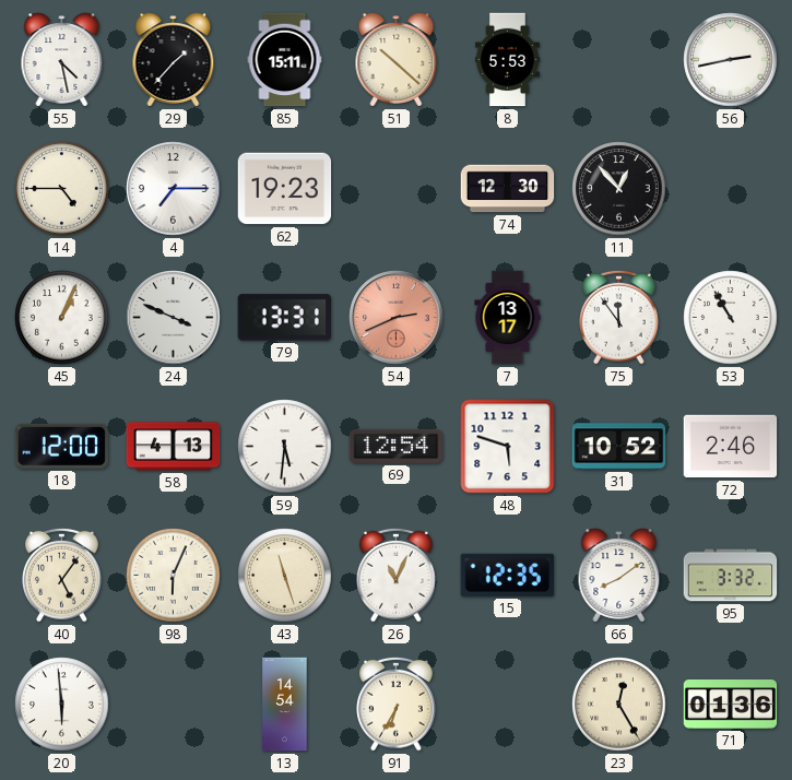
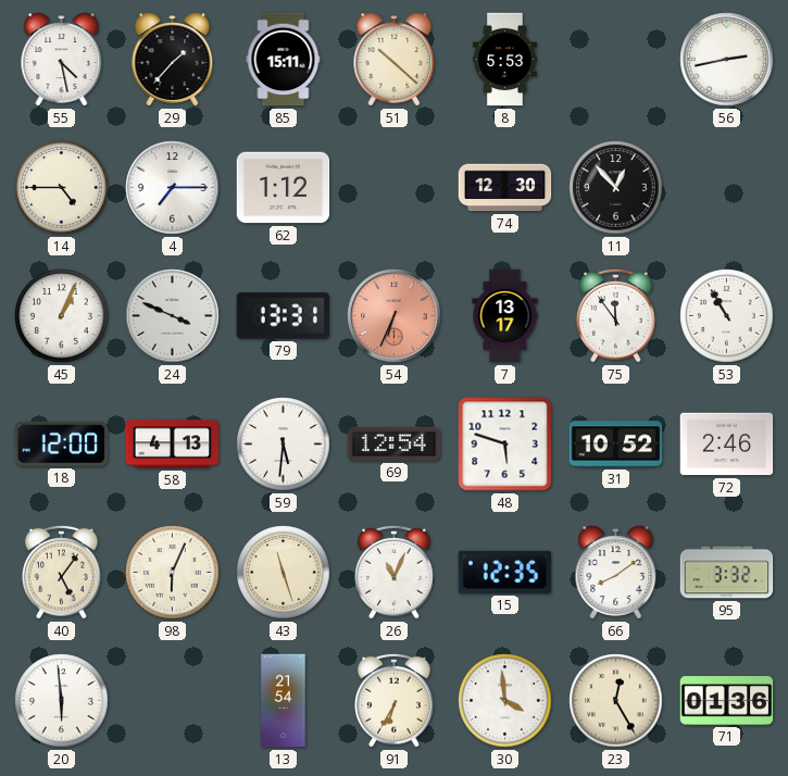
62: 19:23 -> 1:12
54: 2:41 -> 6:34
13: 14:54 -> 21:54
30: none -> 3:59
